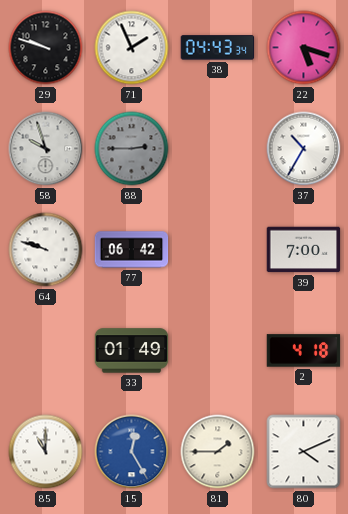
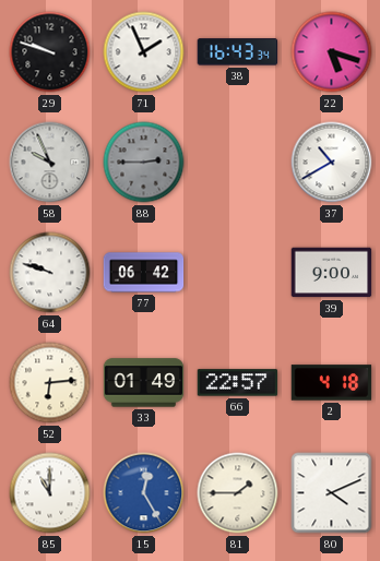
38: 04:43 -> 16:43
58: 9:57 -> 9:56
37: 10:35 -> 10:40
39: 7:00 -> 9:00
52: none -> 6:14
66: none -> 22:57
